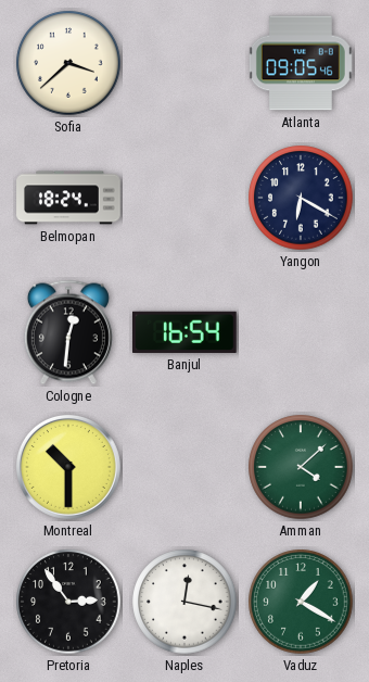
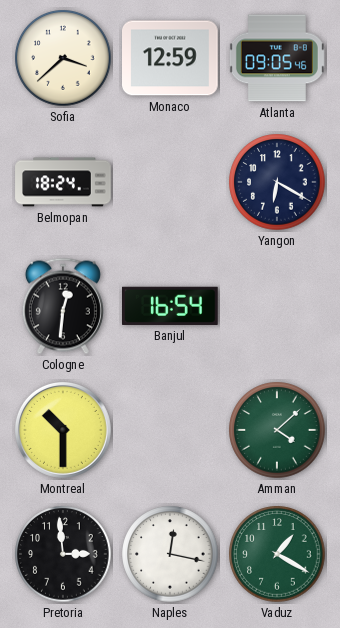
Monaco: none -> 12:59
Pretoria: 2:54 -> 2:59
